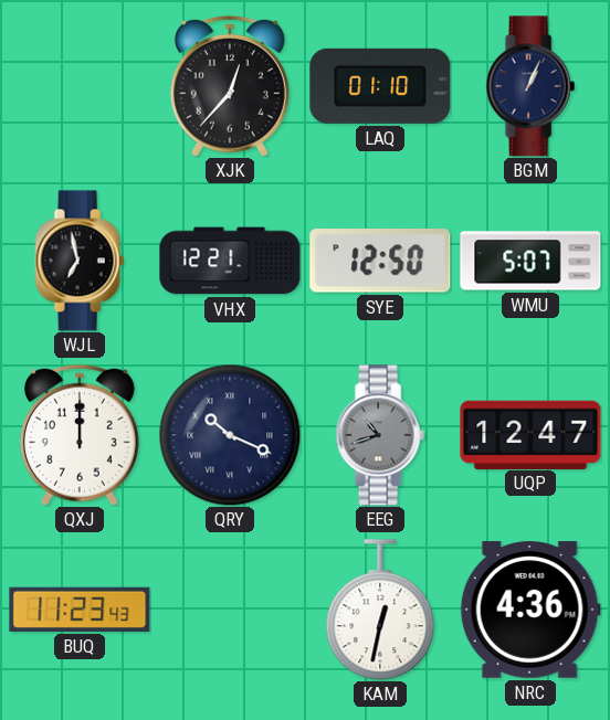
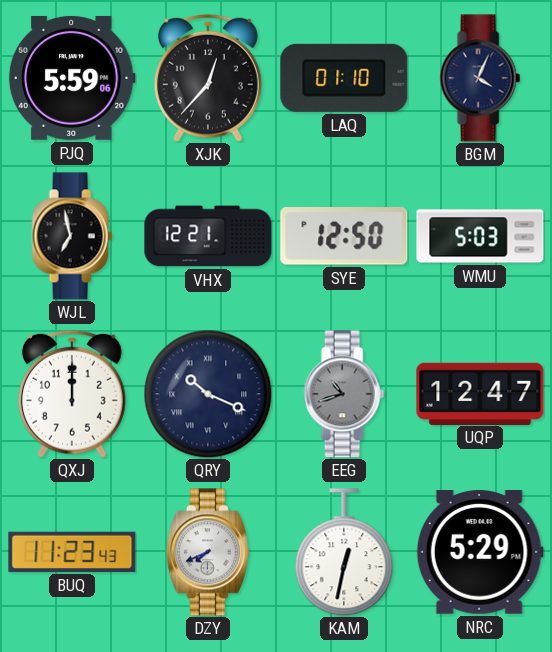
PJQ: none -> 5:59
BGM: 1:04 -> 4:04
WMU: 5:07 -> 5:03
DZY: none -> 7:41
NRC: 4:36 -> 5:29
